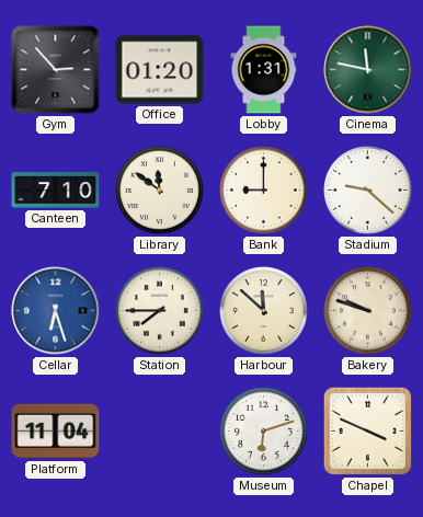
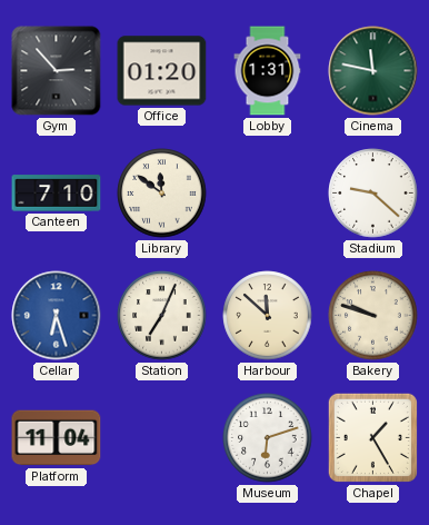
Bank: 9:00 -> none
Station: 7:45 -> 7:04
Chapel: 3:49 -> 1:25
